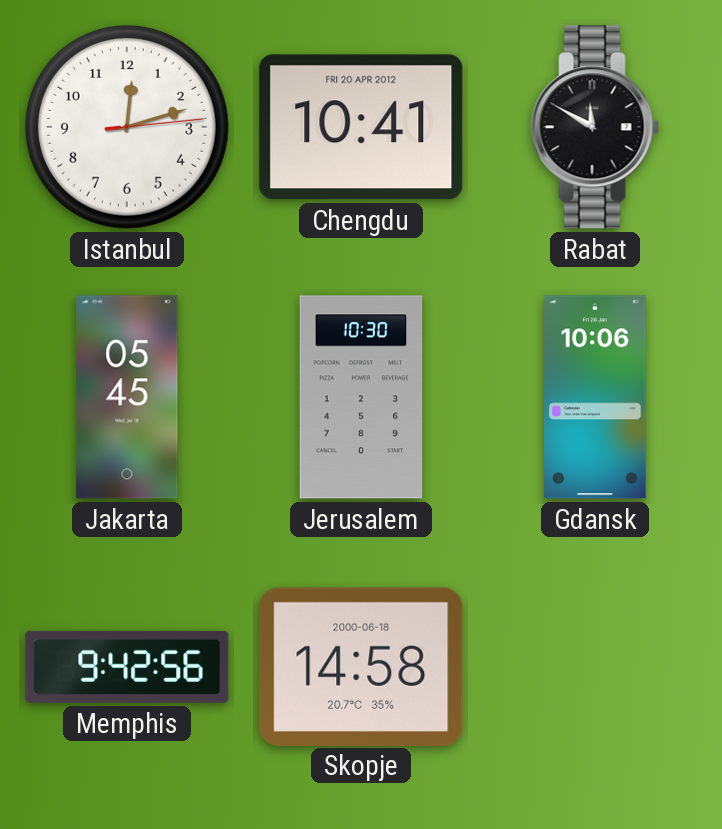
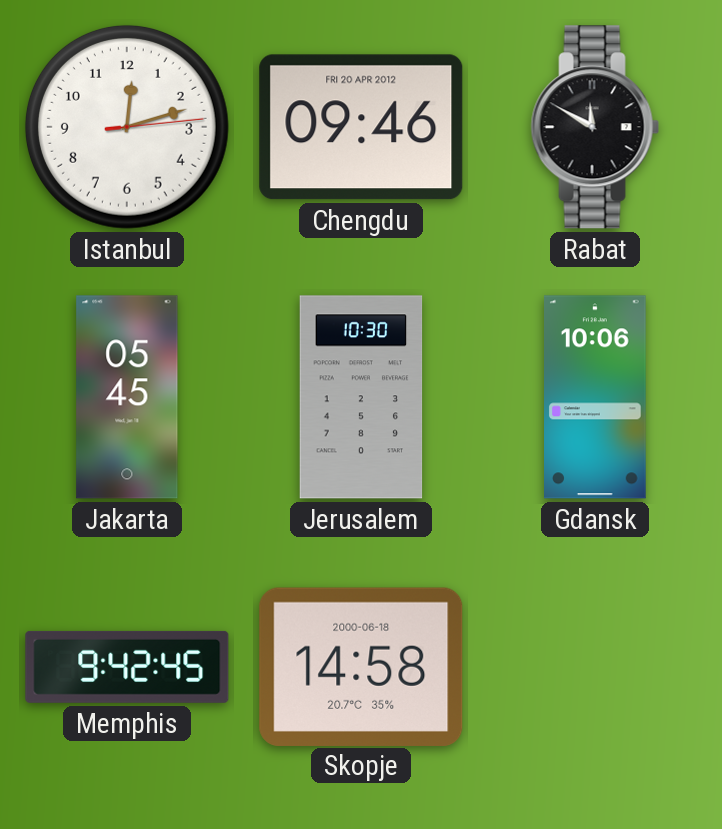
Chengdu: 10:41 -> 09:46
Memphis: 9:42:56 -> 9:42:45
